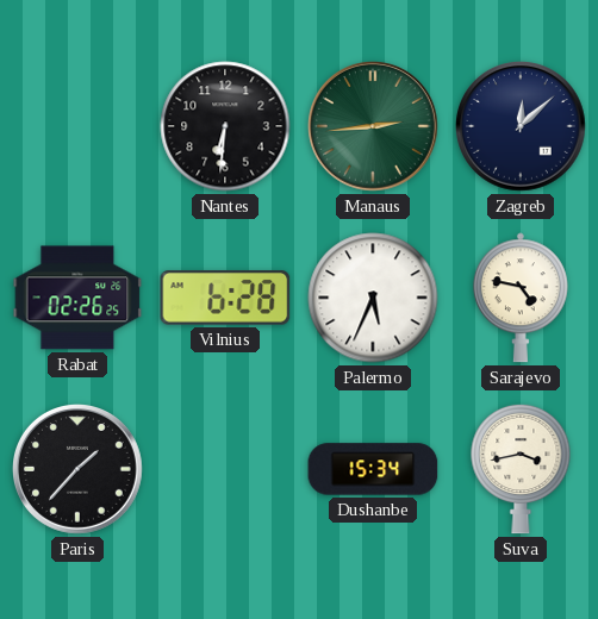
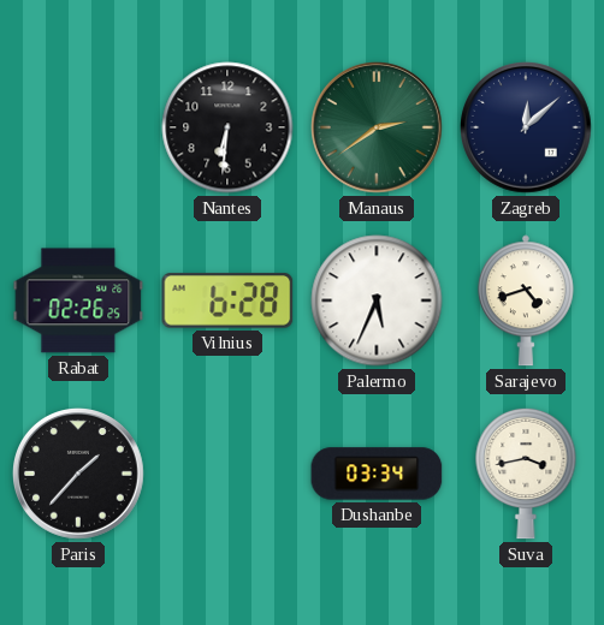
Manaus: 2:44 -> 2:39
Sarajevo: 4:47 -> 4:42
Dushanbe: 15:34 -> 03:34
